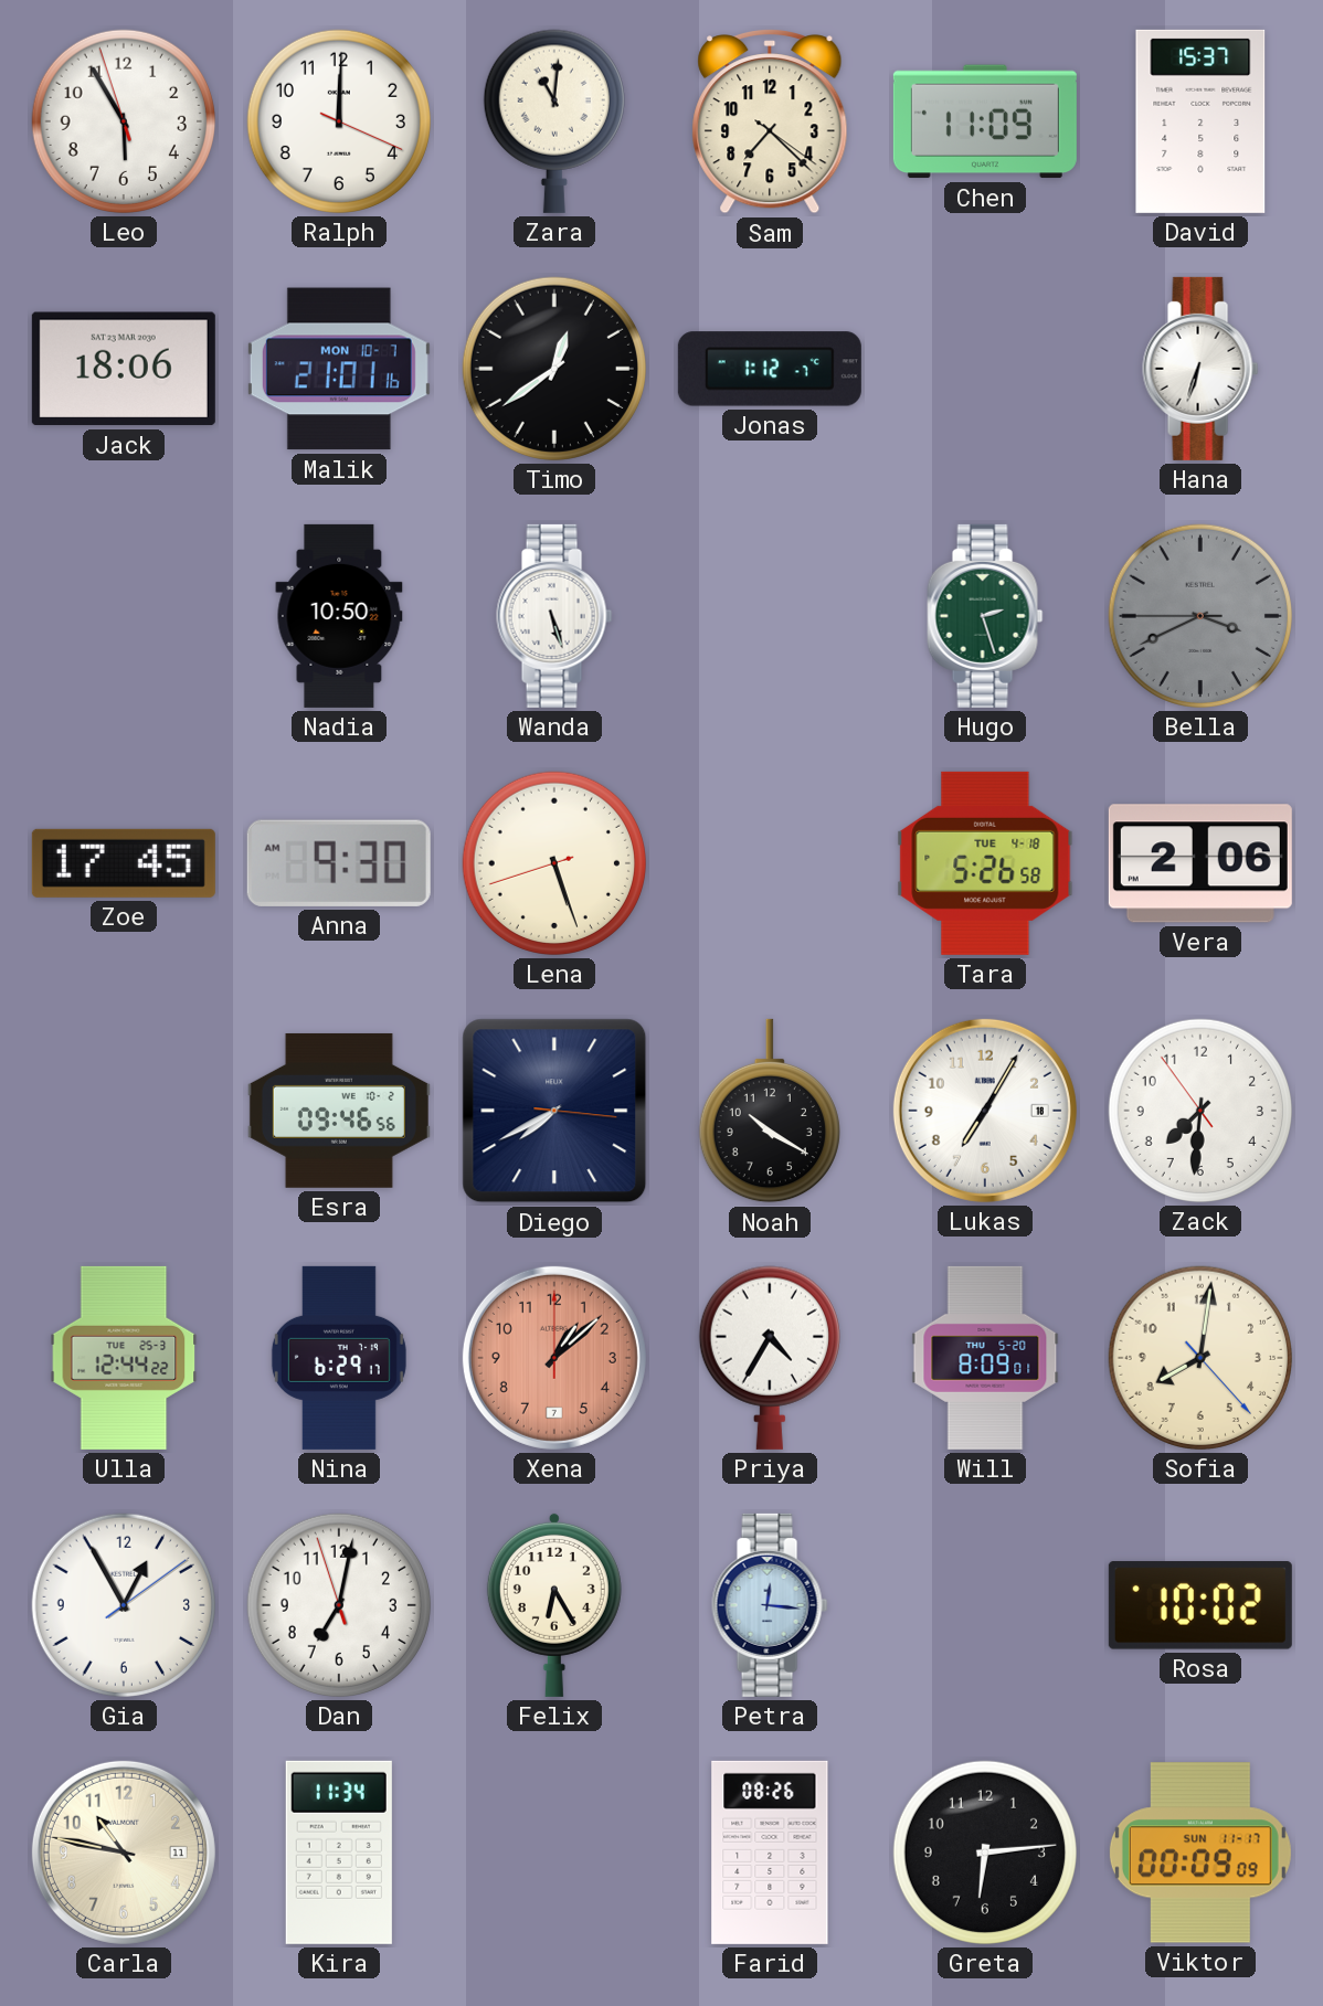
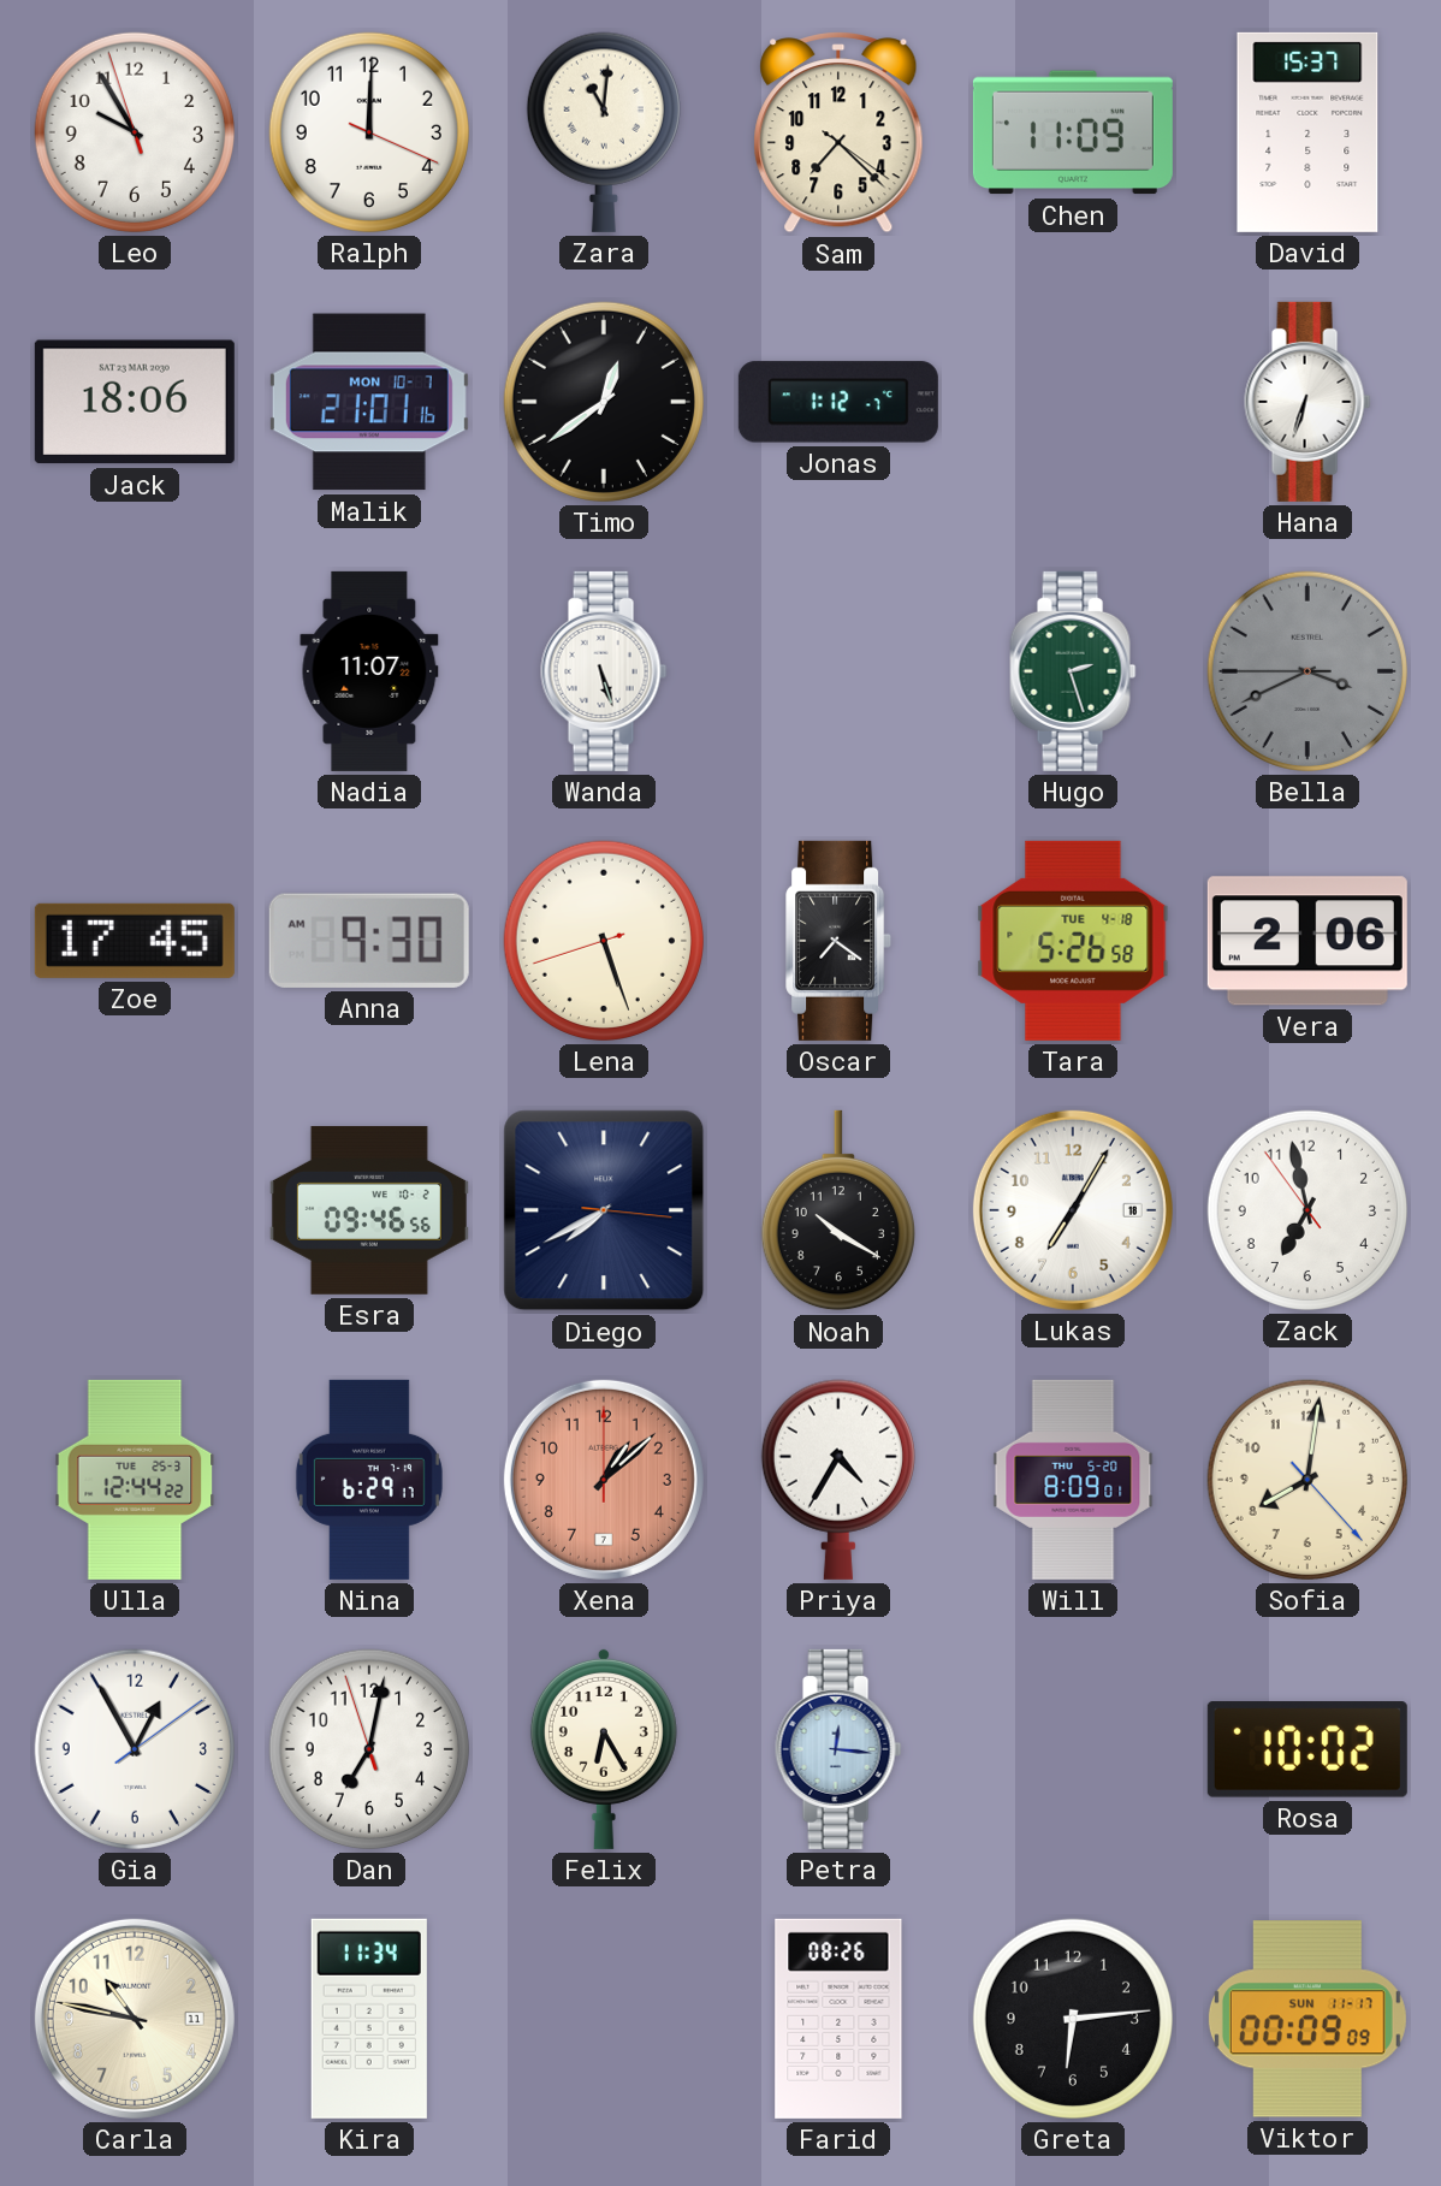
Leo: 5:54 -> 9:54
Nadia: 10:50 -> 11:07
Oscar: none -> 7:21
Zack: 7:30 -> 6:57
